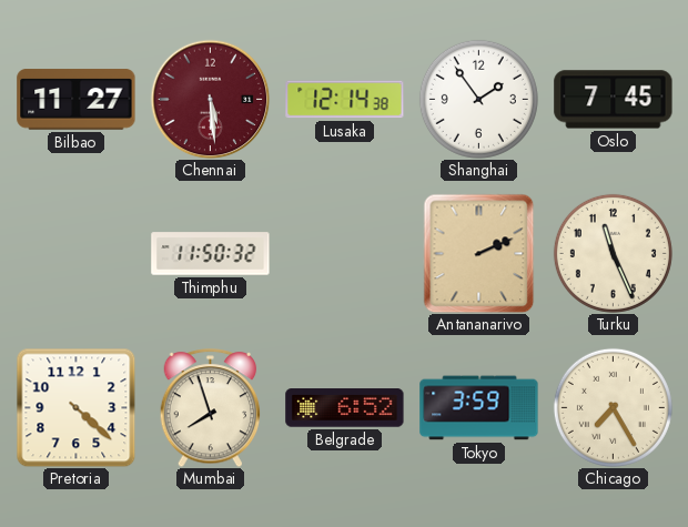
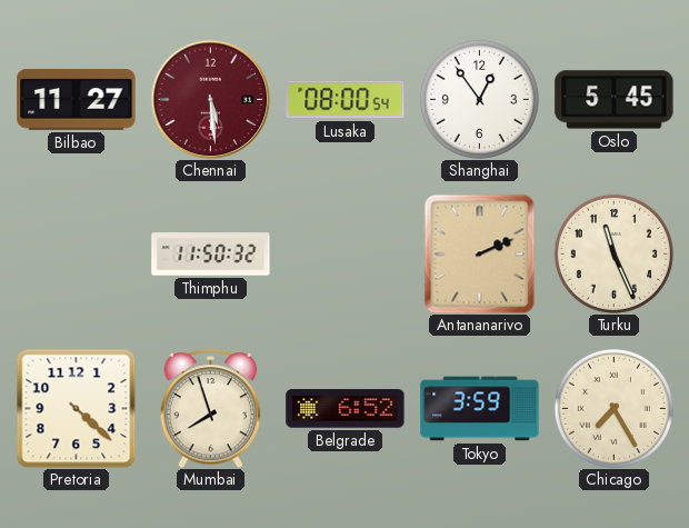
Lusaka: 12:14 -> 08:00
Shanghai: 1:54 -> 12:54
Oslo: 7:45 -> 5:45
